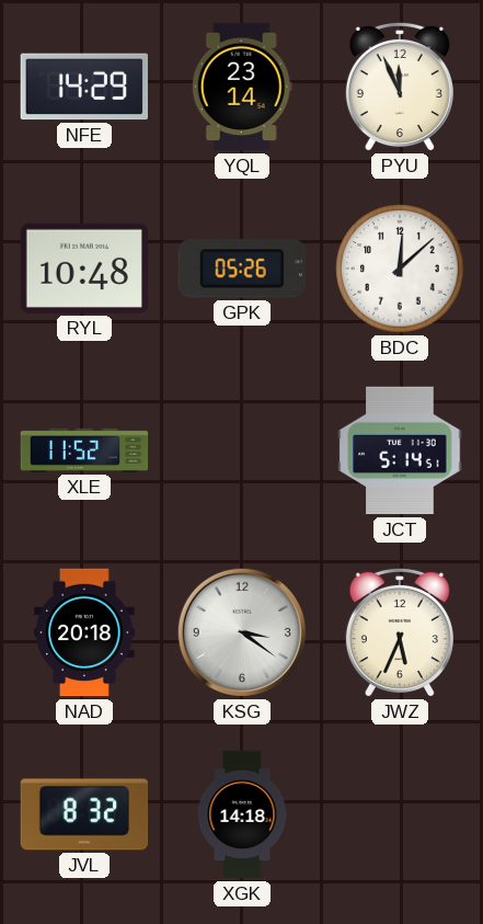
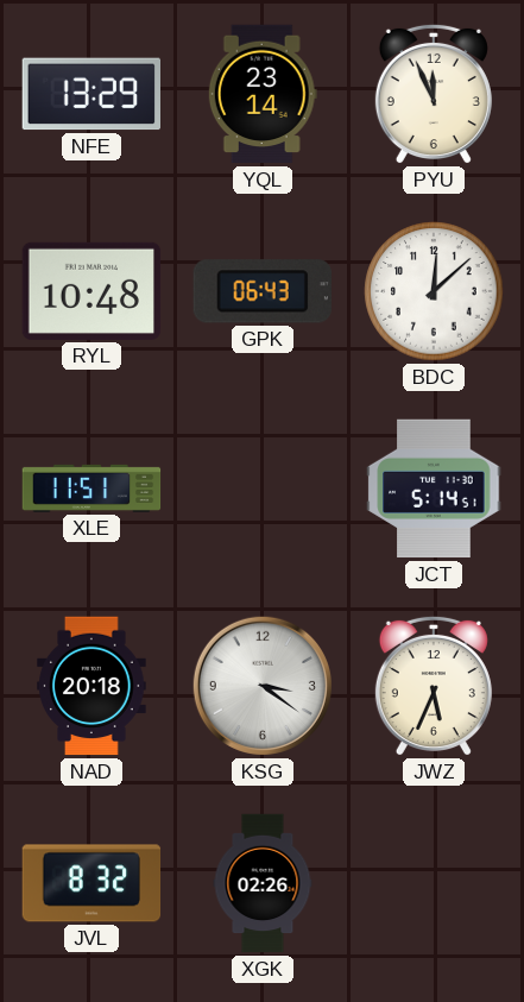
NFE: 14:29 -> 13:29
GPK: 05:26 -> 06:43
XLE: 11:52 -> 11:51
XGK: 14:18 -> 02:26
